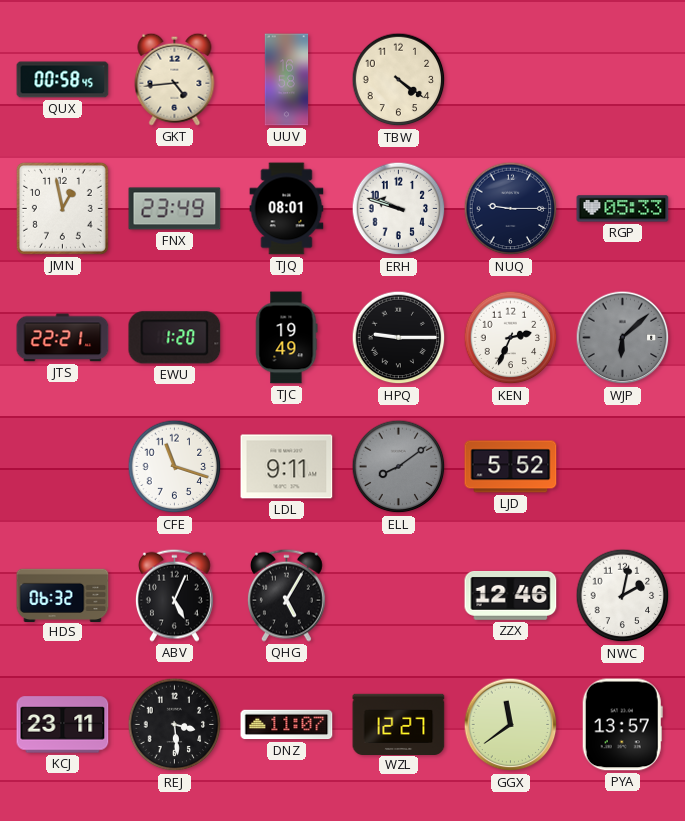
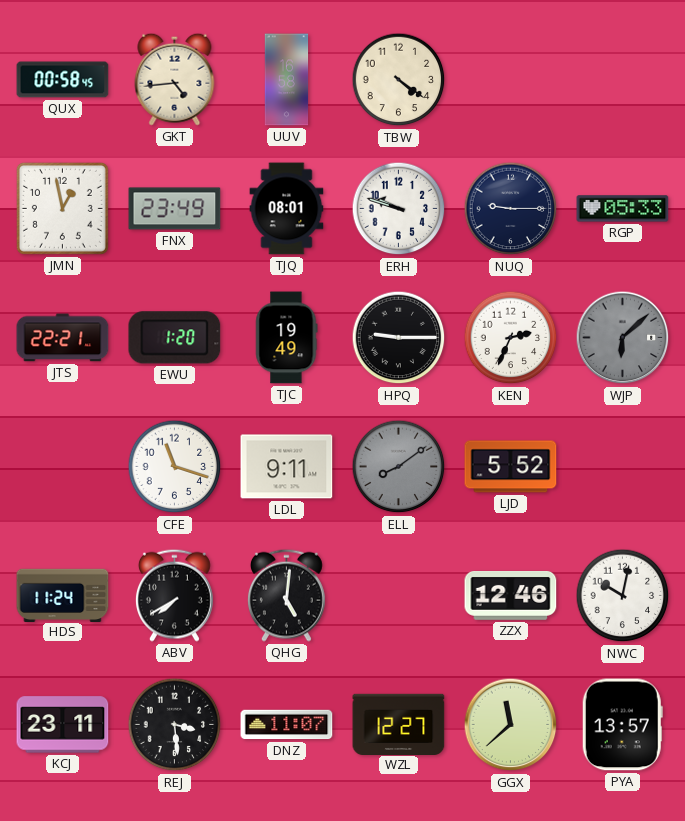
HDS: 06:32 -> 11:24
ABV: 5:04 -> 7:40
QHG: 5:05 -> 5:01
NWC: 2:02 -> 10:02
GGX: 11:39 -> 11:38
